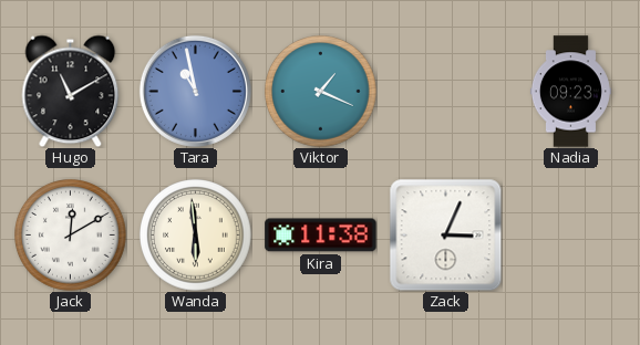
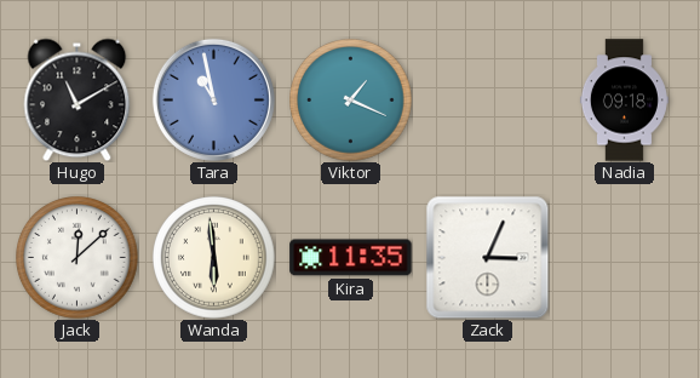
Nadia: 09:23 -> 09:18
Jack: 12:10 -> 12:08
Kira: 11:38 -> 11:35
